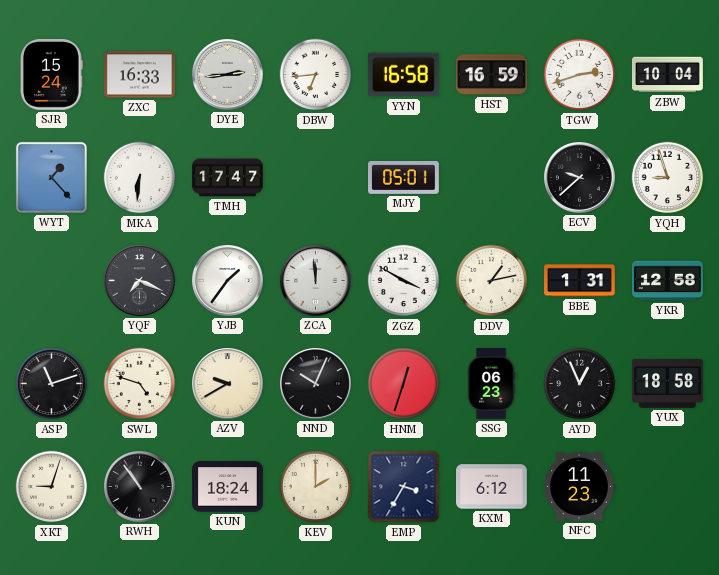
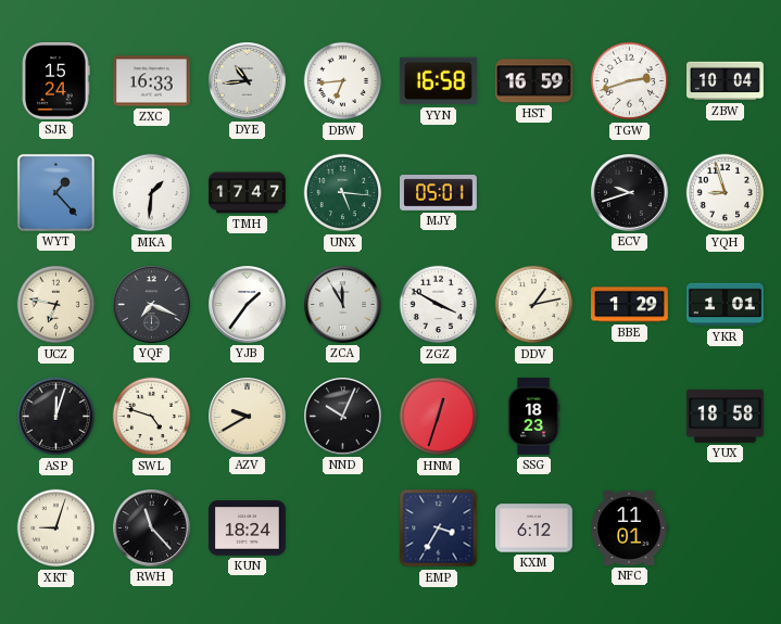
DYE: 2:44 -> 10:44
MKA: 6:31 -> 1:31
UNX: none -> 5:16
ECV: 9:38 -> 9:42
UCZ: none -> 6:47
ZCA: 11:59 -> 11:55
BBE: 1:31 -> 1:29
YKR: 12:58 -> 1:01
ASP: 11:12 -> 12:03
SSG: 06:23 -> 18:23
AYD: 12:56 -> none
RWH: 10:54 -> 11:23
KEV: 2:00 -> none
NFC: 11:23 -> 11:01
